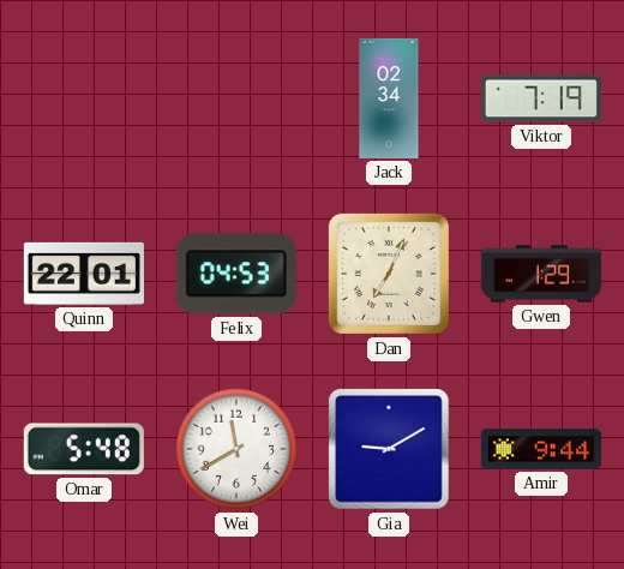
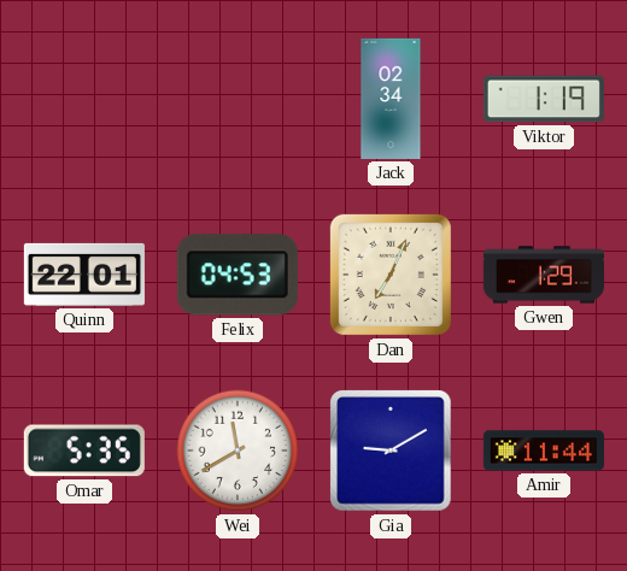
Viktor: 7:19 -> 1:19
Omar: 5:48 -> 5:35
Amir: 9:44 -> 11:44
